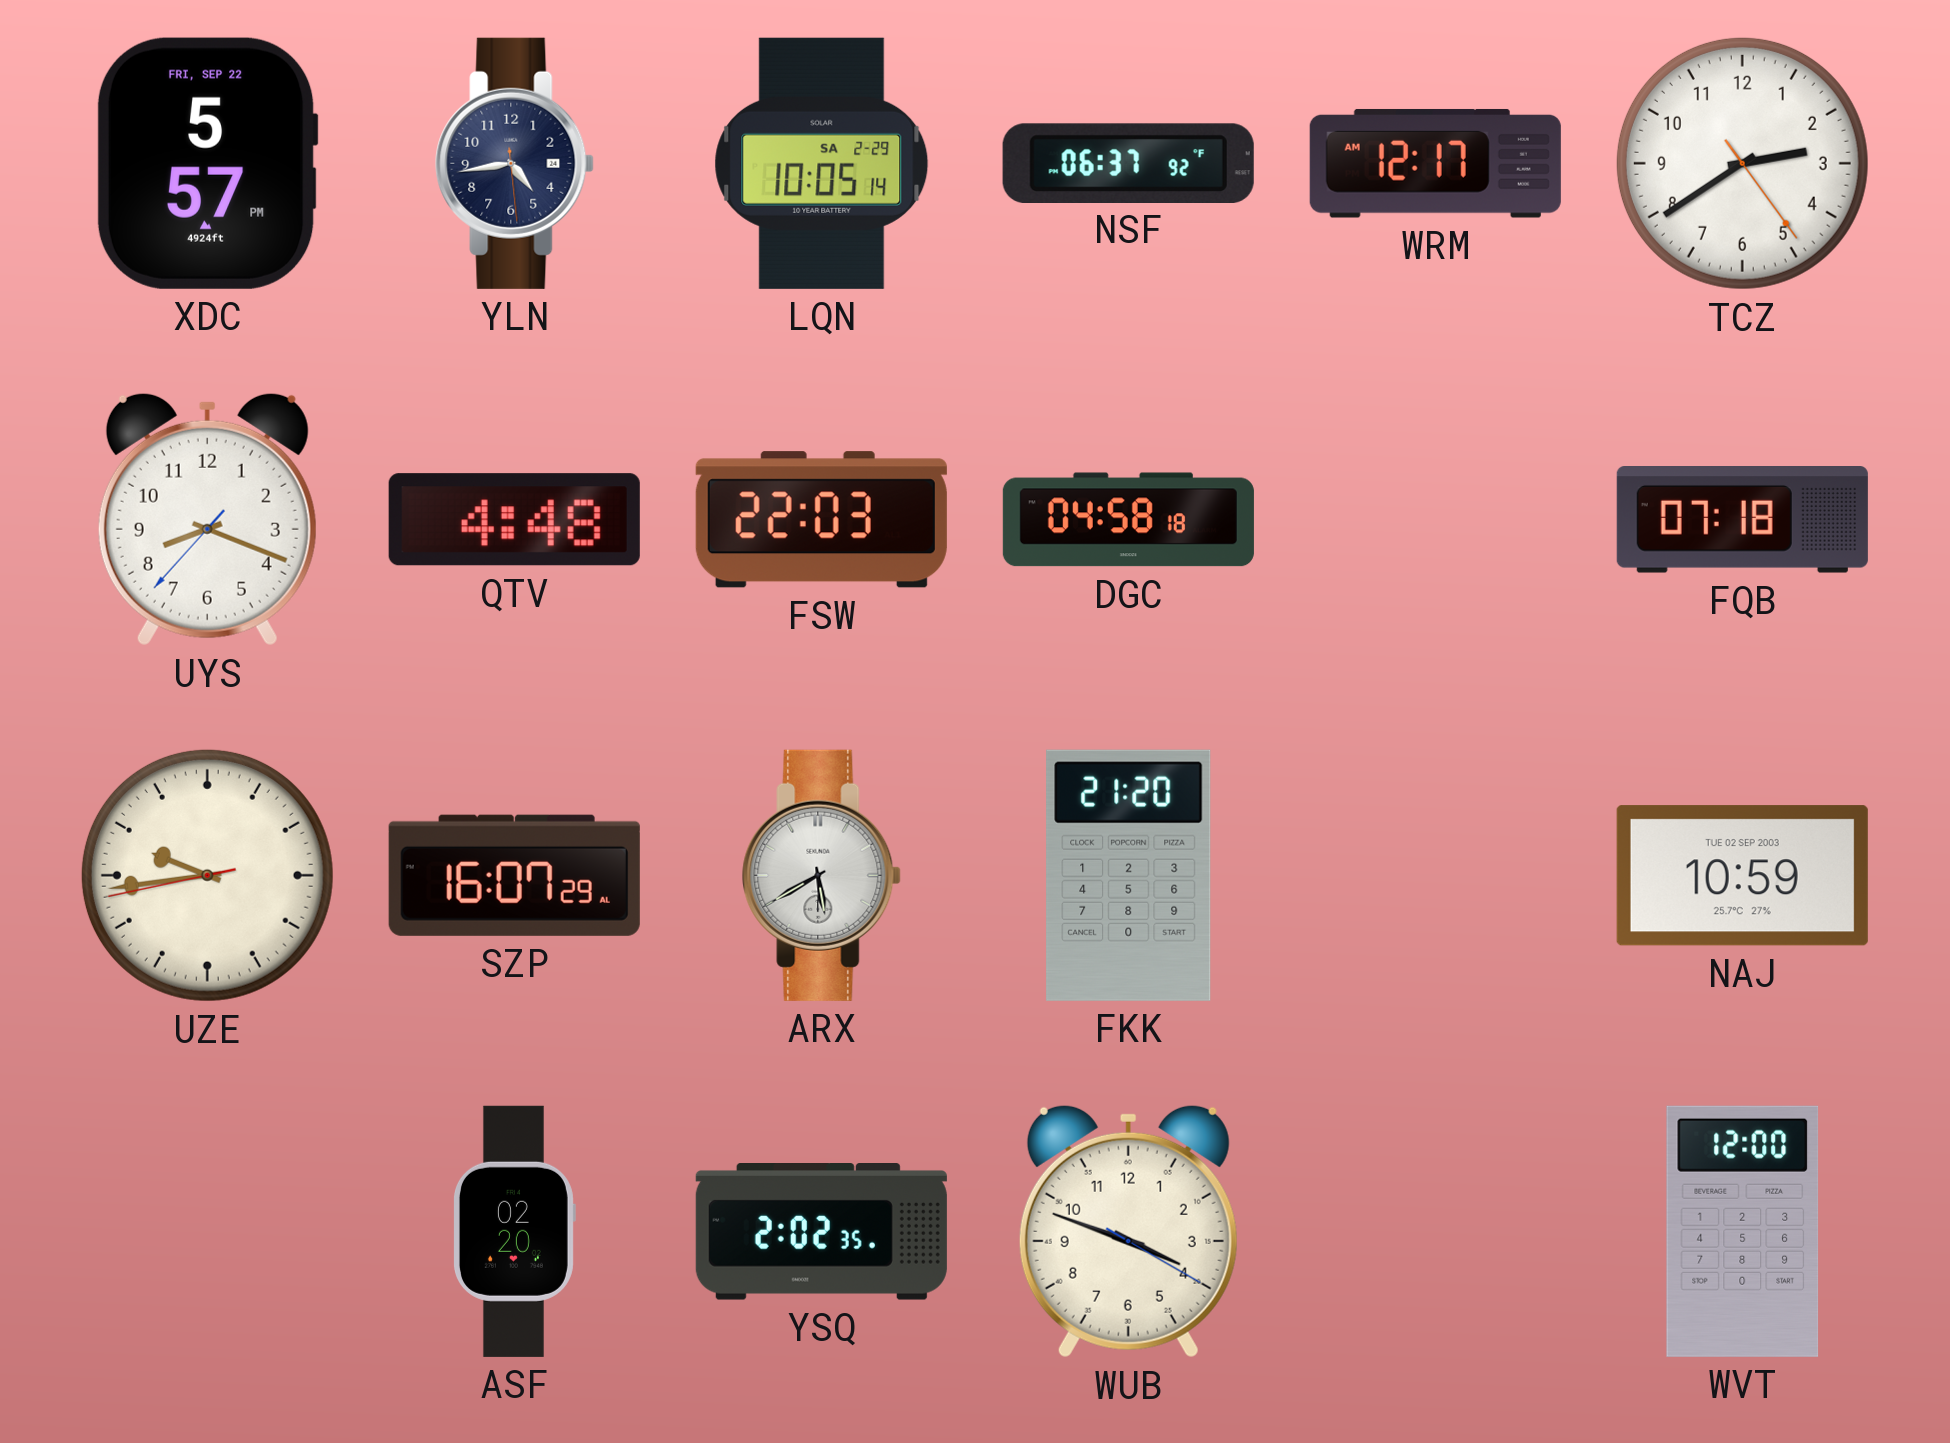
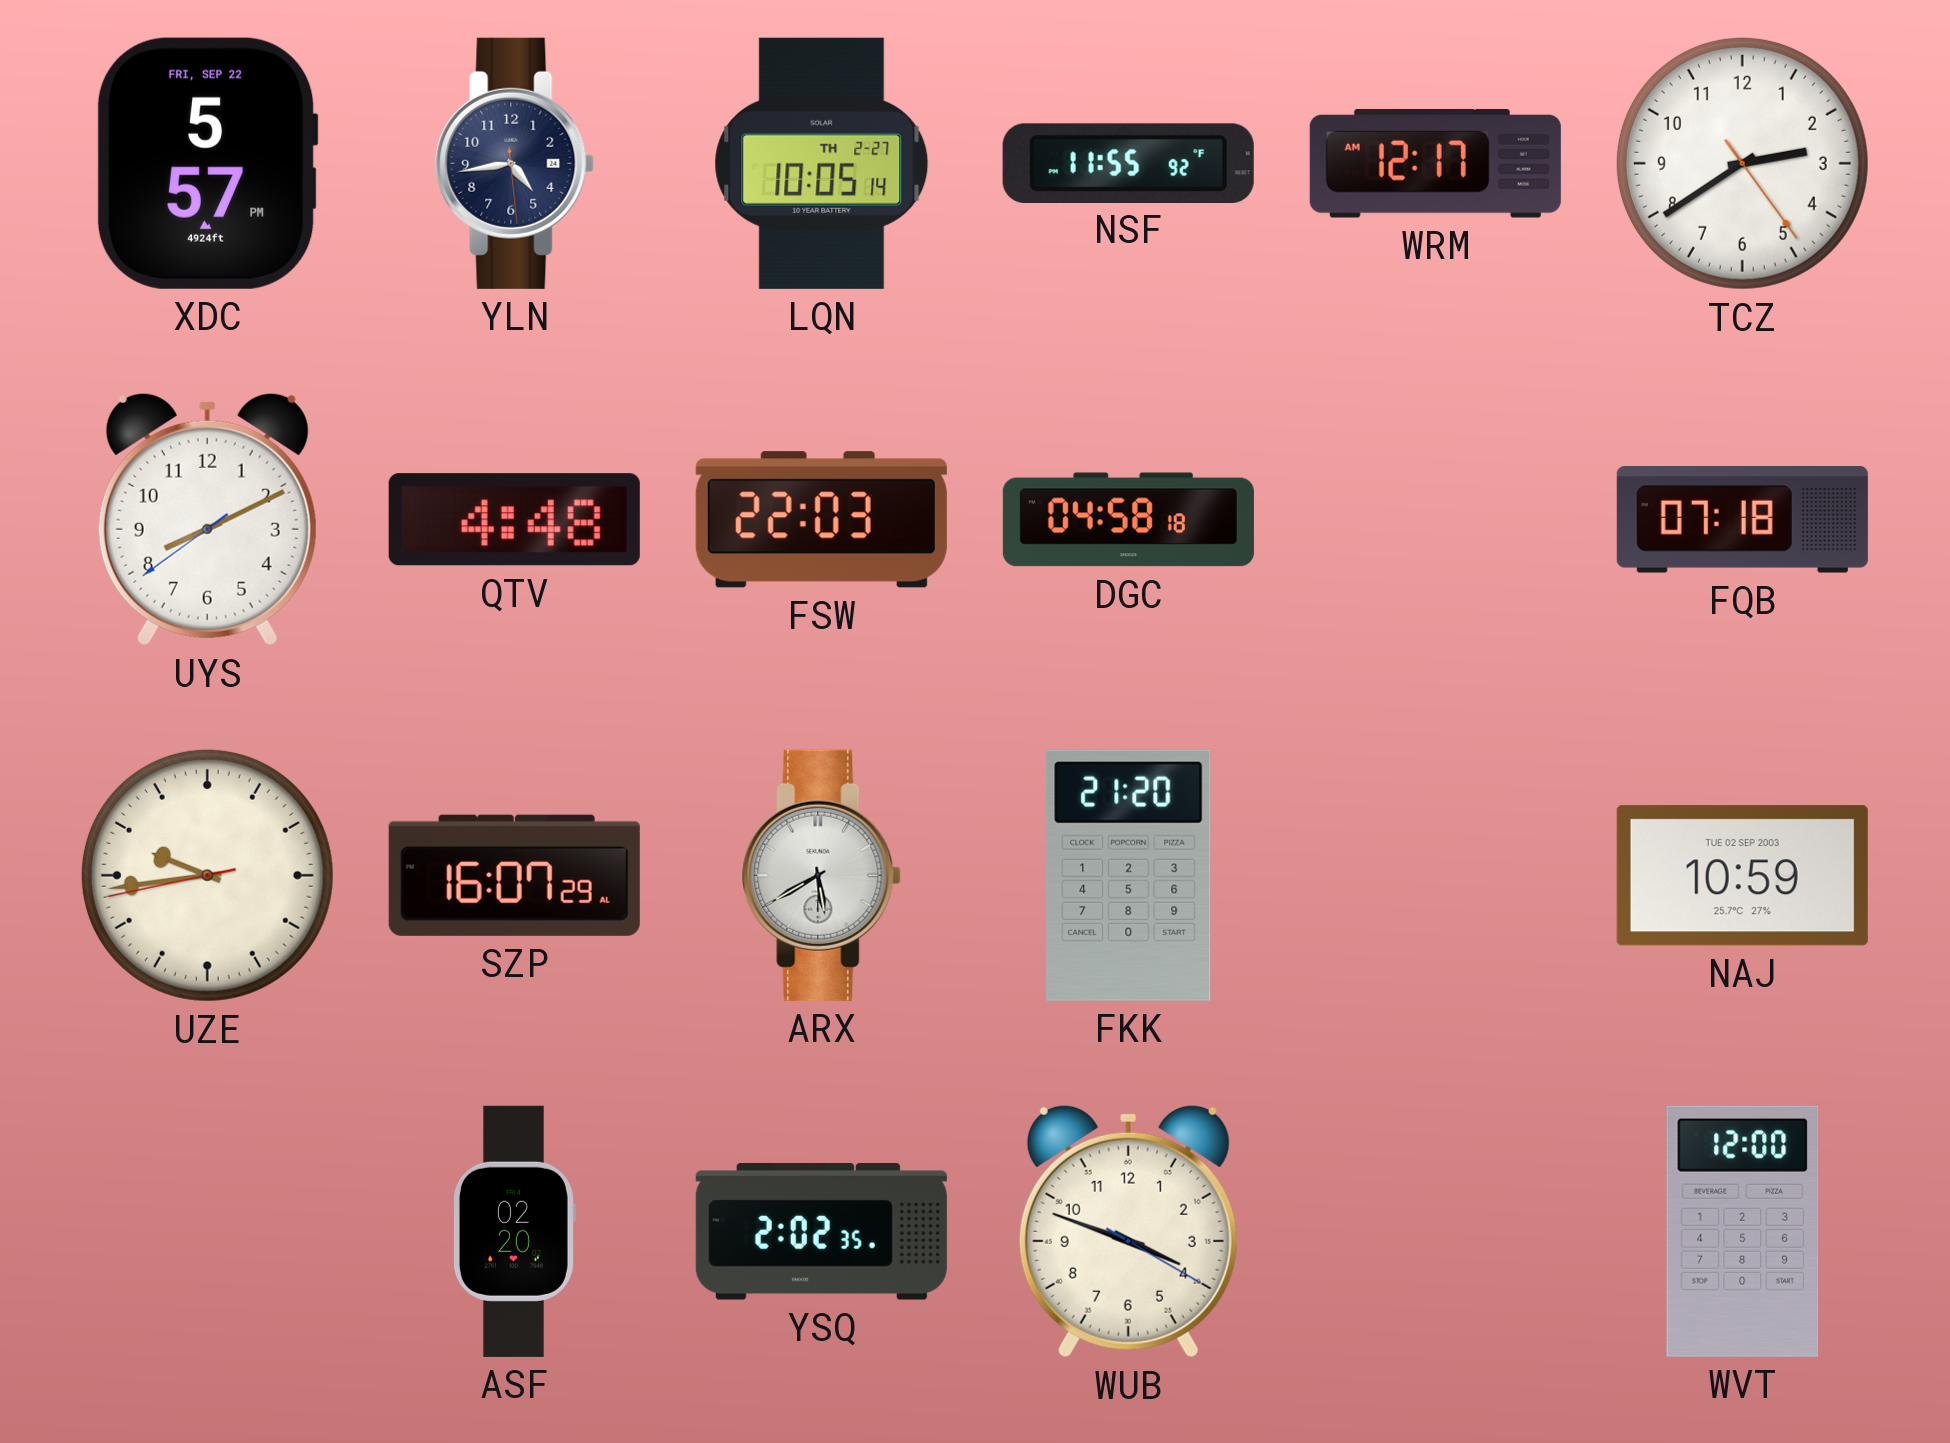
LQN date: SA 2-29 -> TH 2-27
NSF: 06:37 -> 11:55
UYS: 8:18 -> 8:10
